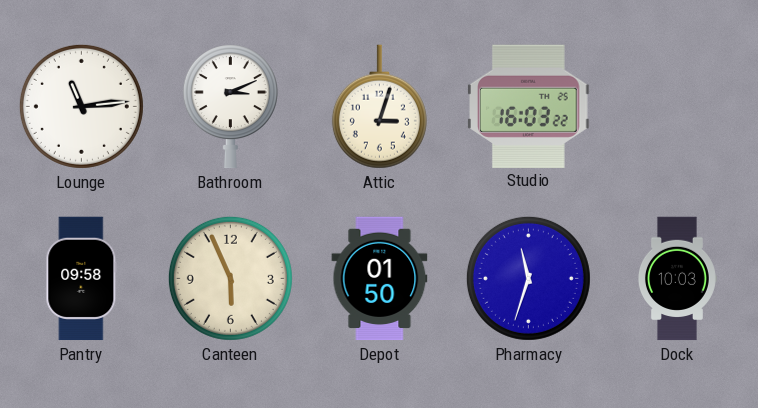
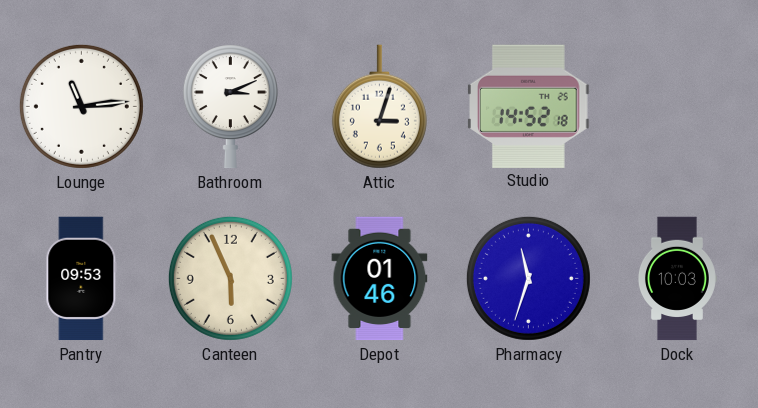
Studio: 16:03 -> 14:52
Pantry: 09:58 -> 09:53
Depot: 01:50 -> 01:46
